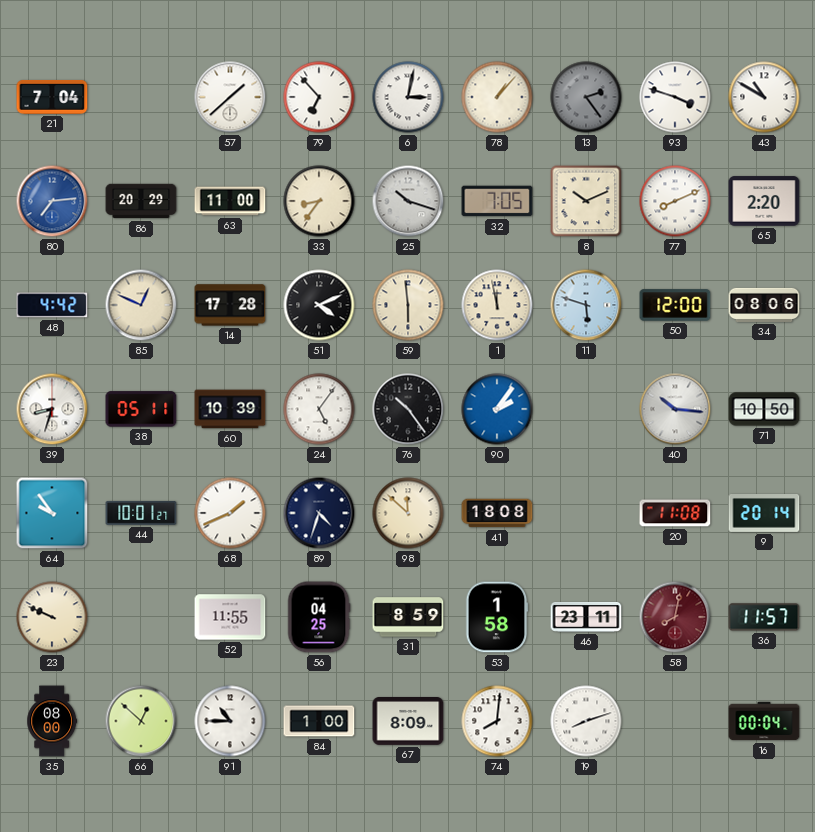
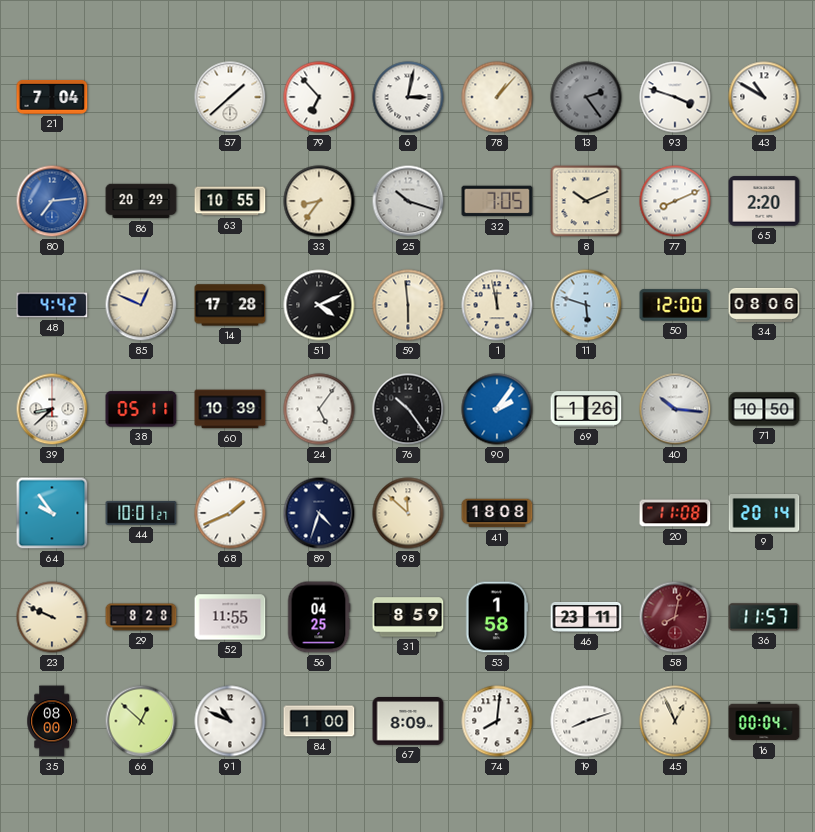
63: 11:00 -> 10:55
39: 8:33 -> 8:38
69: none -> 1:26
29: none -> 8:28
91: 10:45 -> 10:49
45: none -> 12:56
